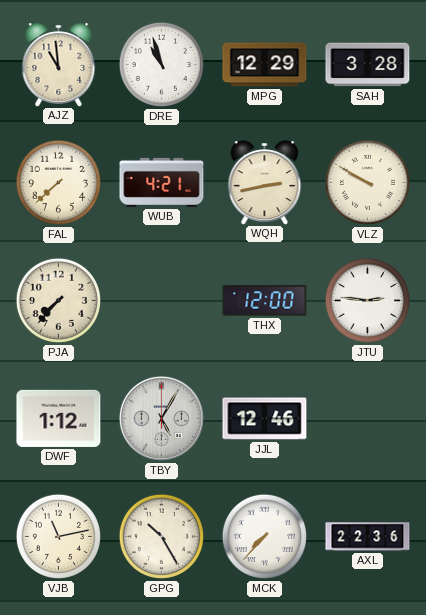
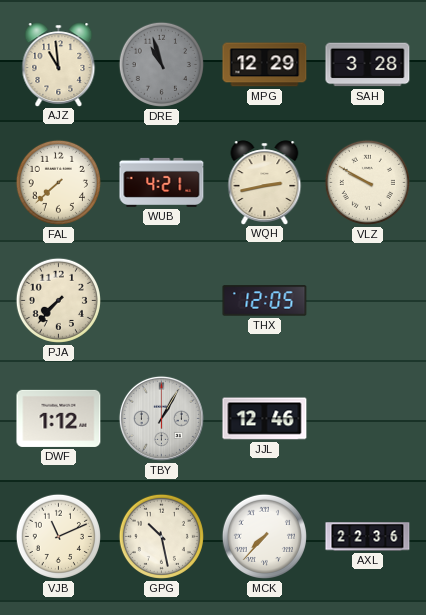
DRE dial: white -> grey
THX: 12:00 -> 12:05
JTU: 2:46 -> none
TBY: 5:05 -> 1:05
VJB: 11:13 -> 11:11
GPG: 10:25 -> 10:28
